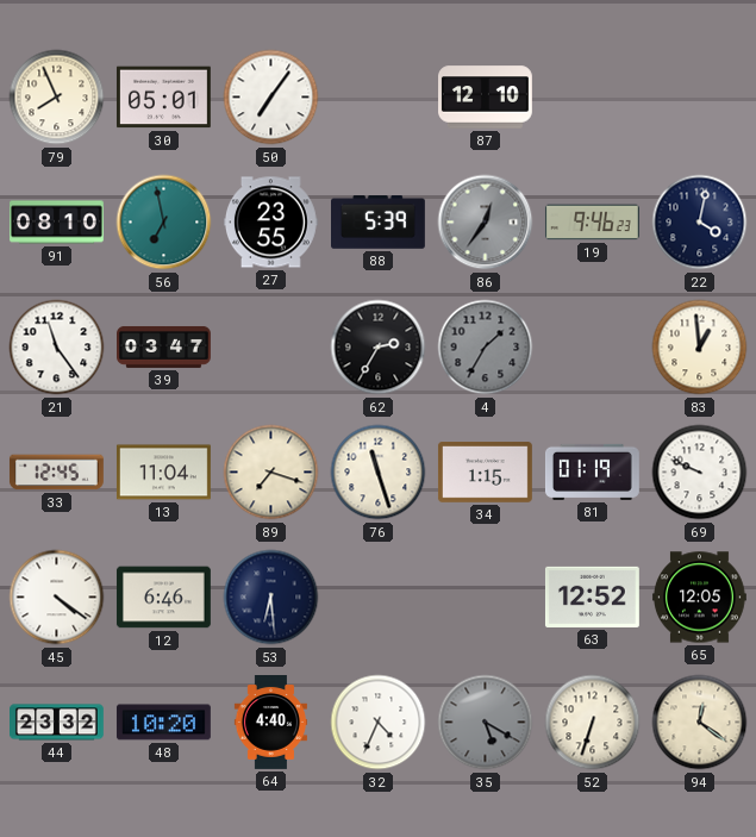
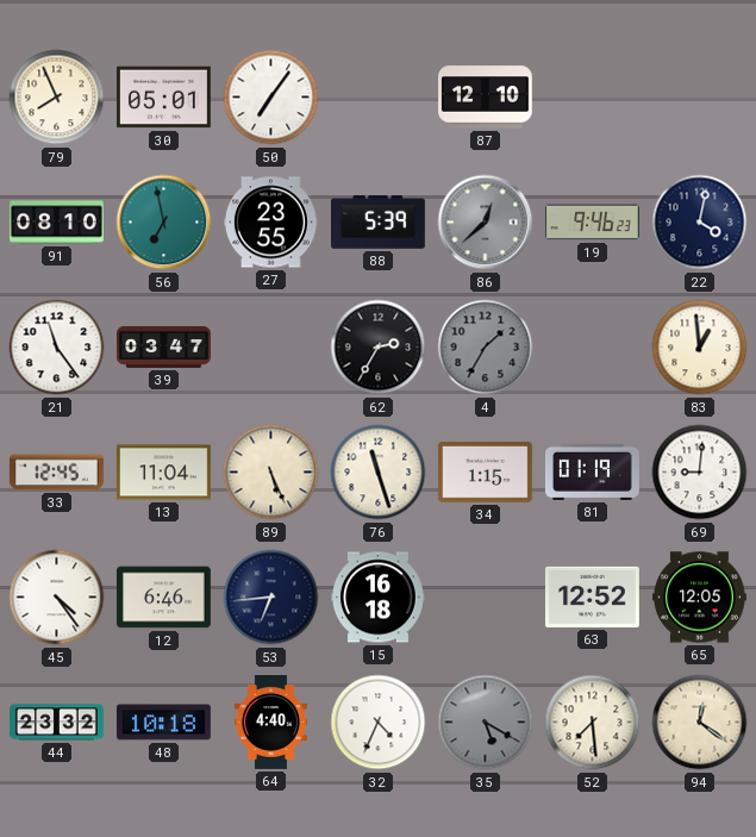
86: 12:36 -> 12:38
89: 7:18 -> 5:26
69: 9:49 -> 9:01
45: 4:21 -> 4:24
53: 6:29 -> 6:44
15: none -> 16:18
48: 10:20 -> 10:18
52: 6:33 -> 7:29
